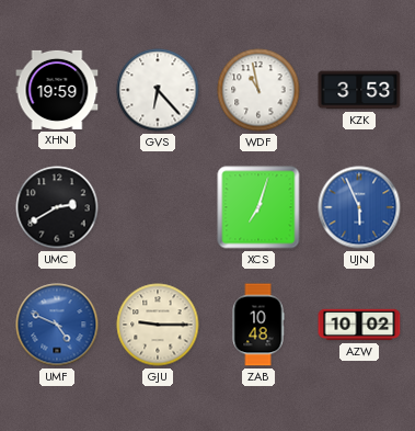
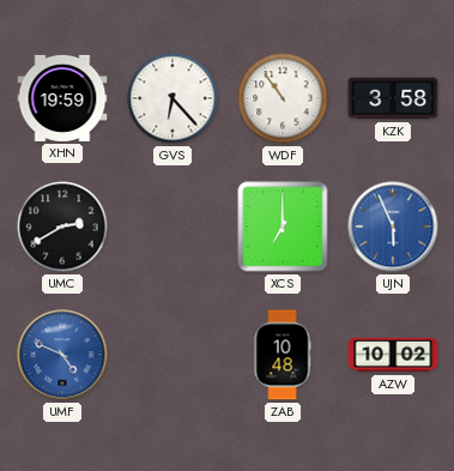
WDF: 10:58 -> 10:54
KZK: 3:53 -> 3:58
XCS: 7:03 -> 7:00
GJU: 9:15 -> none
